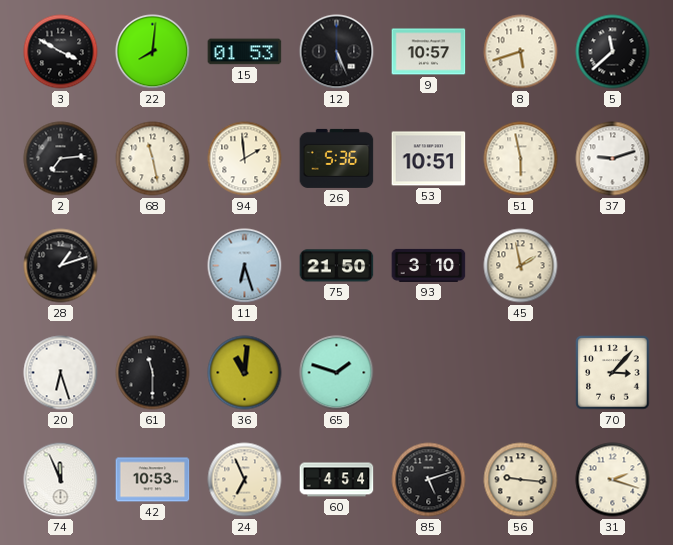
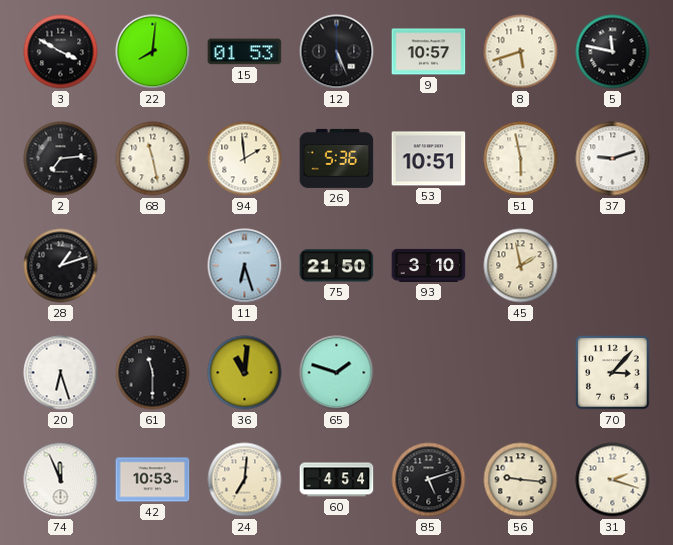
5: 11:38 -> 11:47
24: 6:56 -> 7:01
